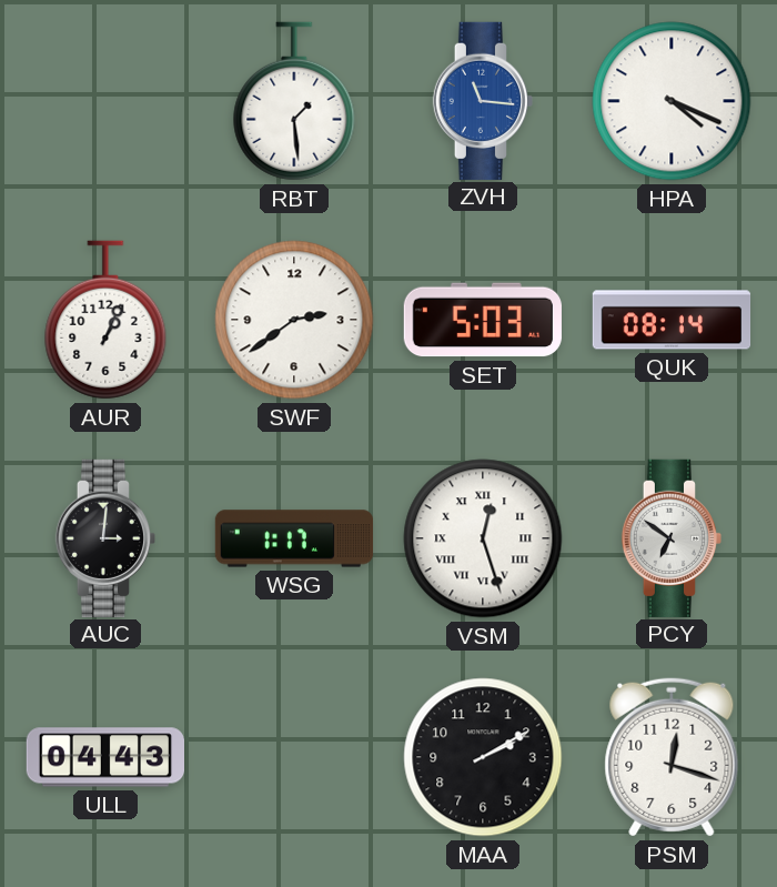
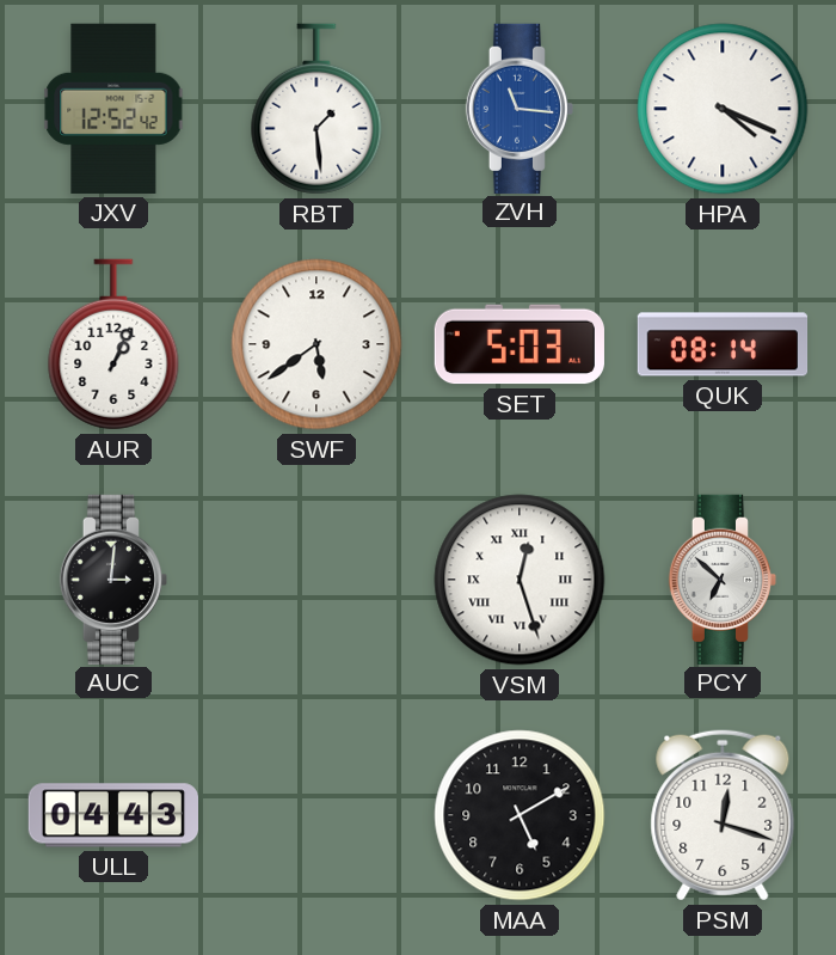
JXV: none -> 12:52
SWF: 2:39 -> 5:39
WSG: 1:17 -> none
PCY: 6:51 -> 6:52
MAA: 2:10 -> 5:10
